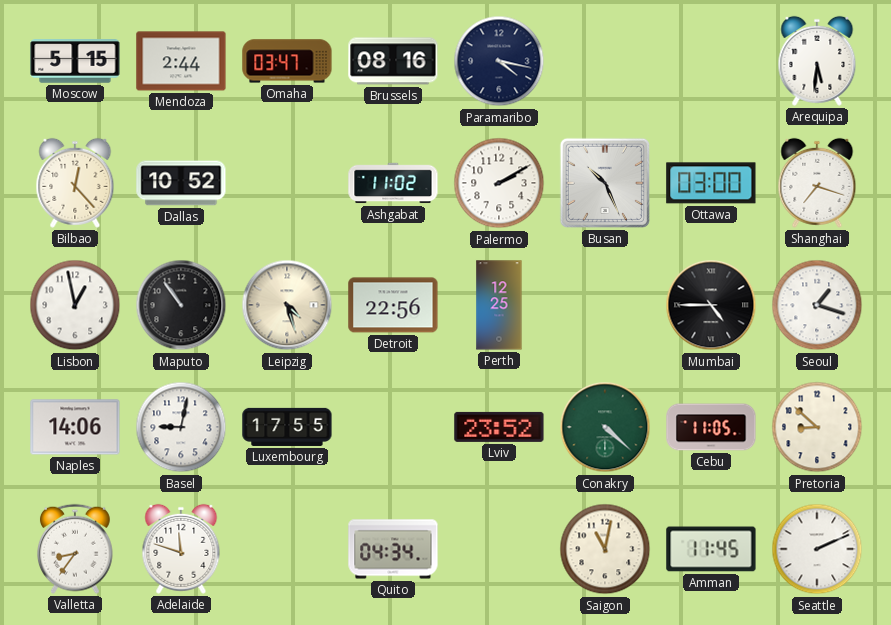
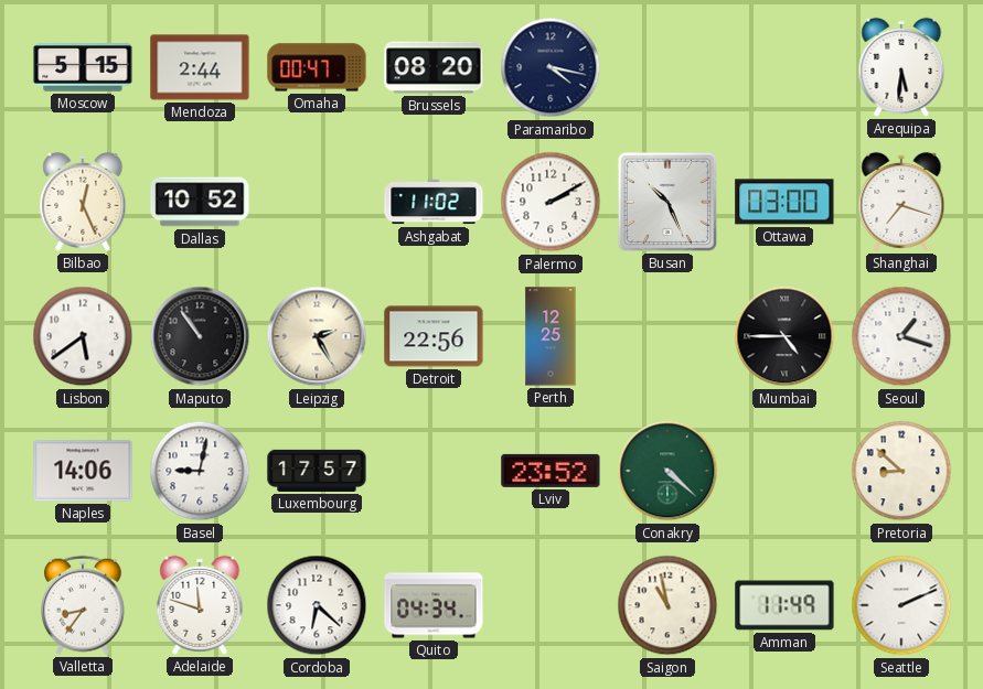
Omaha: 03:47 -> 00:47
Brussels: 08:16 -> 08:20
Bilbao: 12:23 -> 12:26
Lisbon: 12:58 -> 5:39
Leipzig: 4:27 -> 2:25
Luxembourg: 17:55 -> 17:57
Cebu: 11:05 -> none
Cordoba: none -> 6:22
Saigon: 11:02 -> 10:58
Amman: 11:45 -> 11:49
